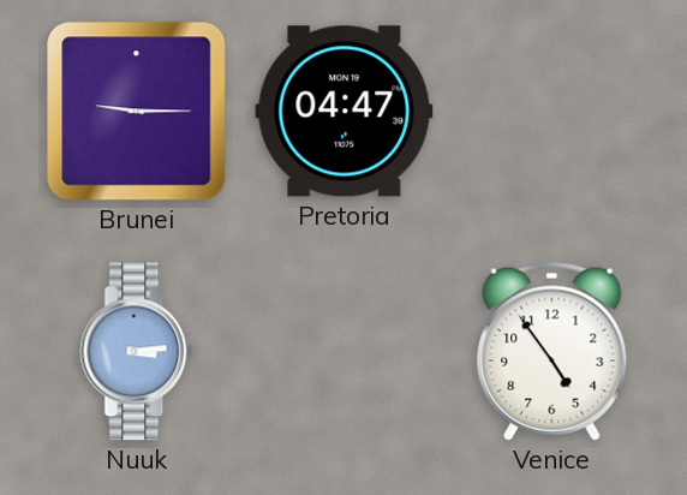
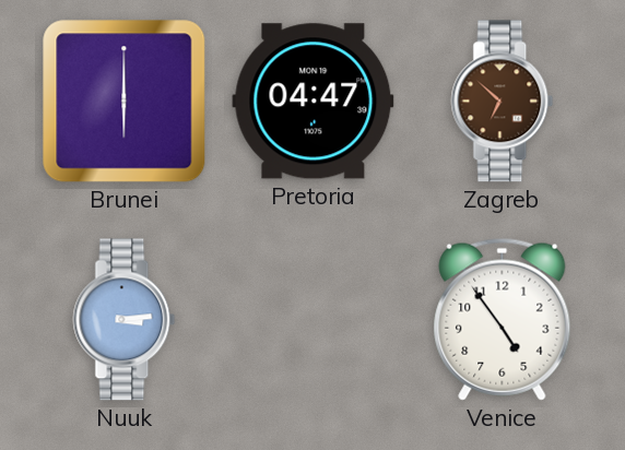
Brunei: 9:15 -> 6:00
Zagreb: none -> 6:52
